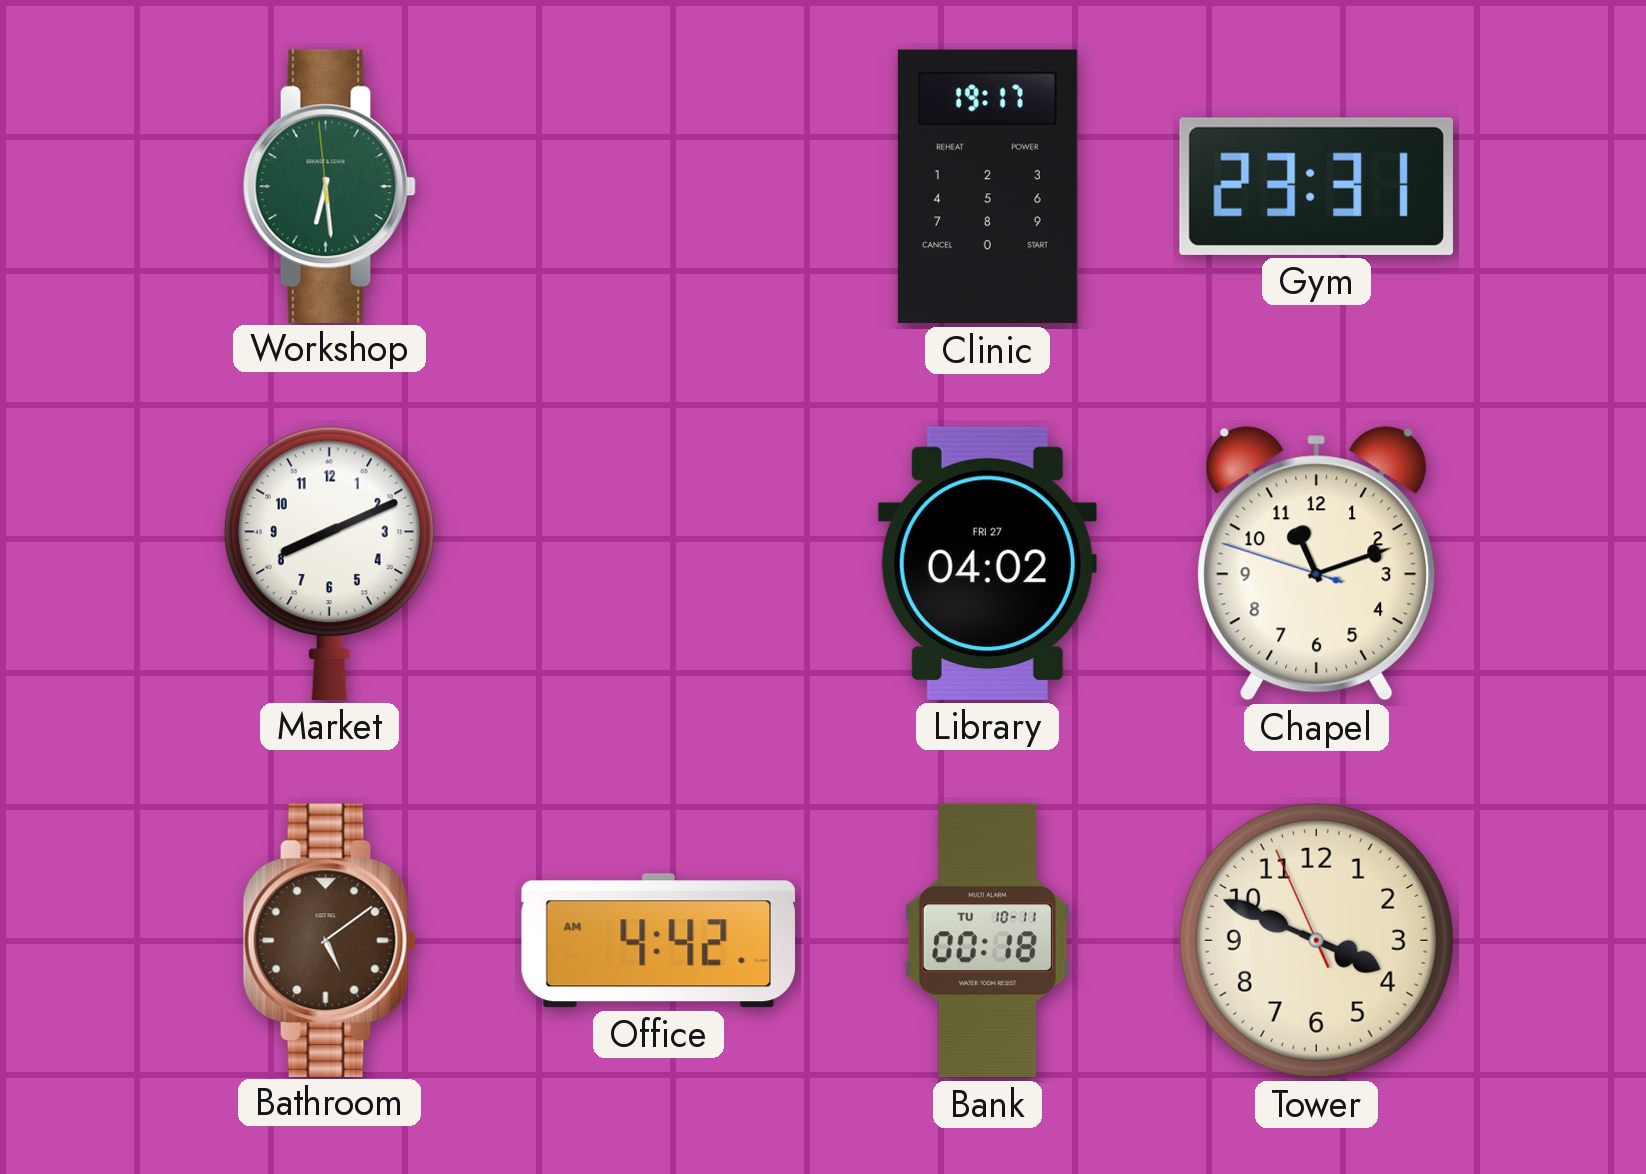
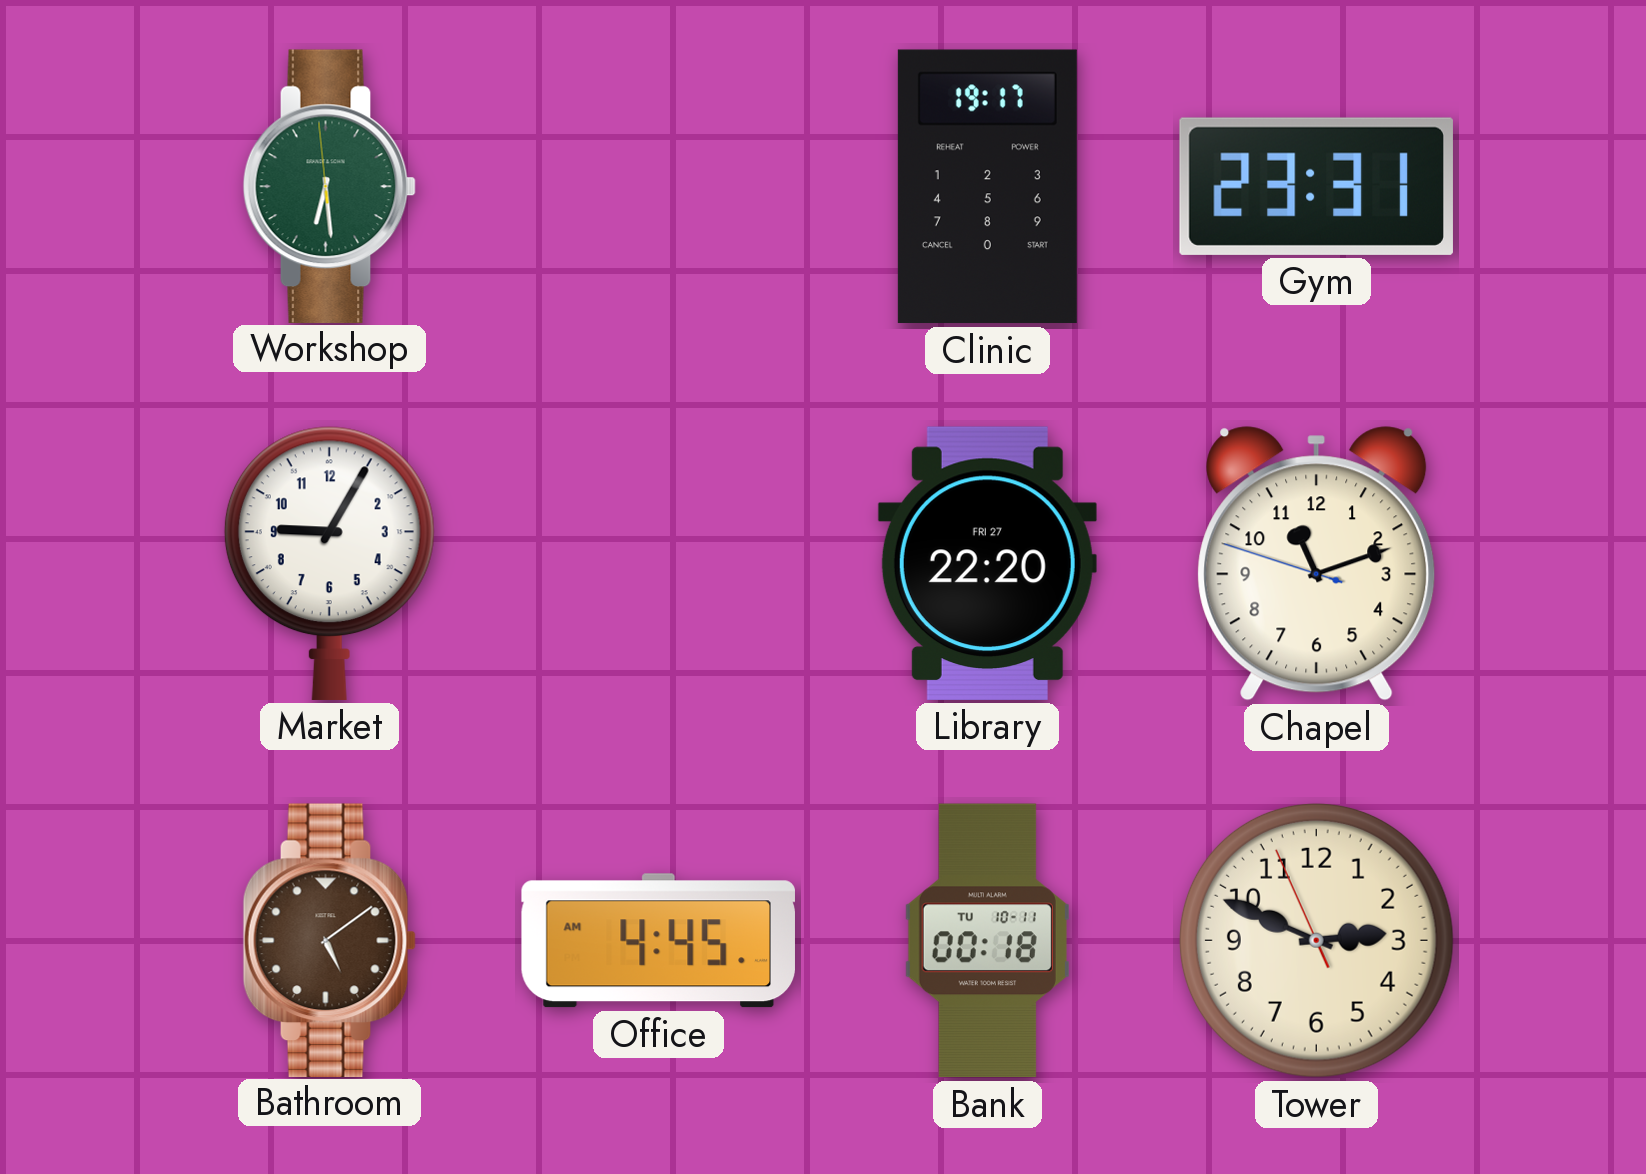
Market: 8:11 -> 9:05
Library: 04:02 -> 22:20
Office: 4:42 -> 4:45
Tower: 3:48 -> 2:48
